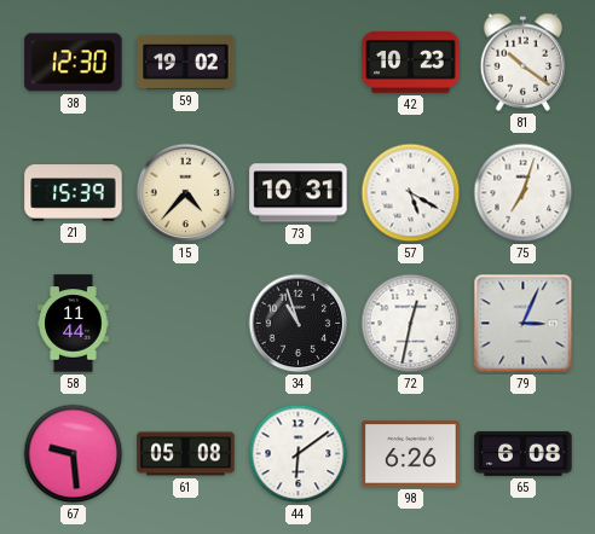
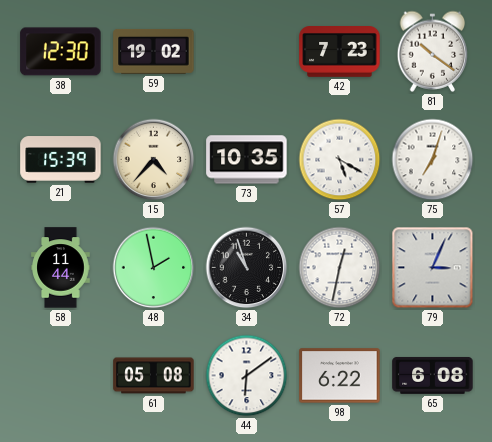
42: 10:23 -> 7:23
73: 10:31 -> 10:35
48: none -> 1:58
67: 9:29 -> none
98: 6:26 -> 6:22
